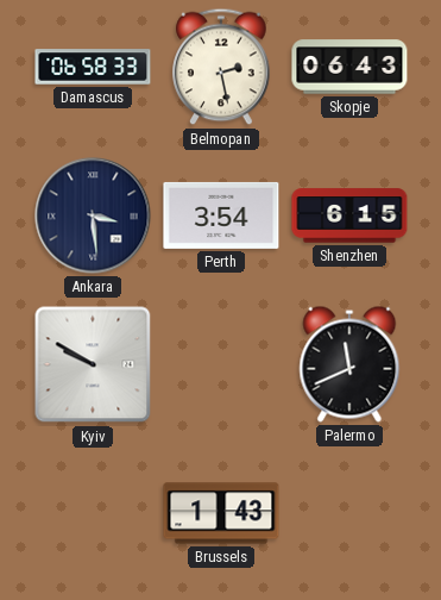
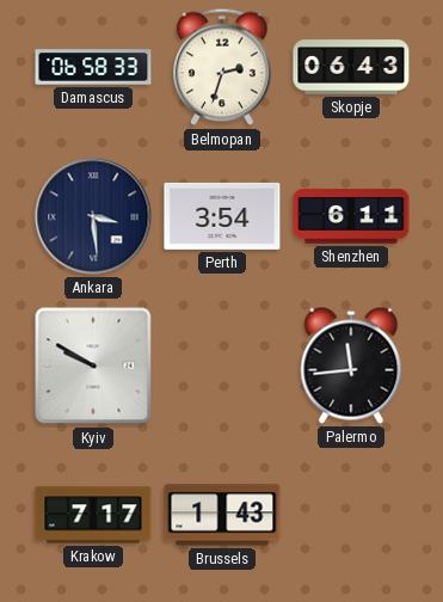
Belmopan: 2:28 -> 2:33
Shenzhen: 6:15 -> 6:11
Palermo: 11:41 -> 11:44
Krakow: none -> 7:17
